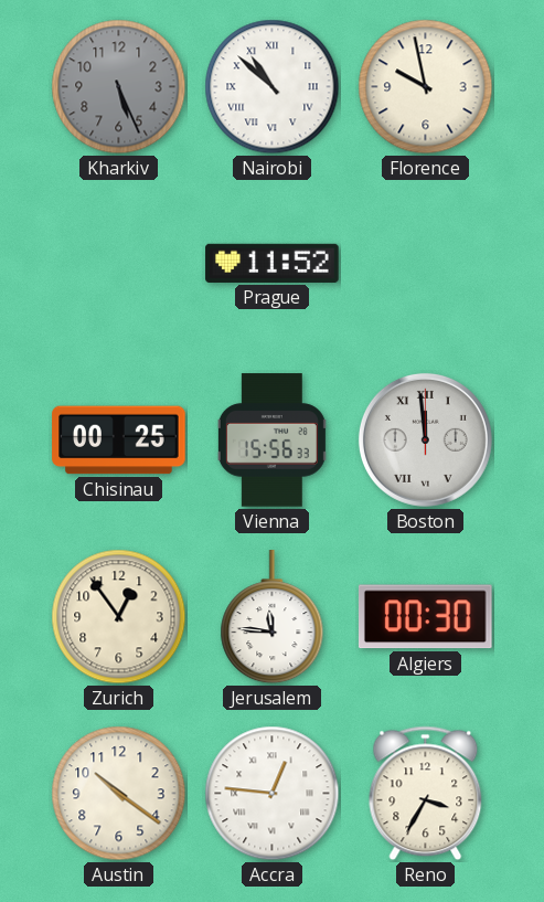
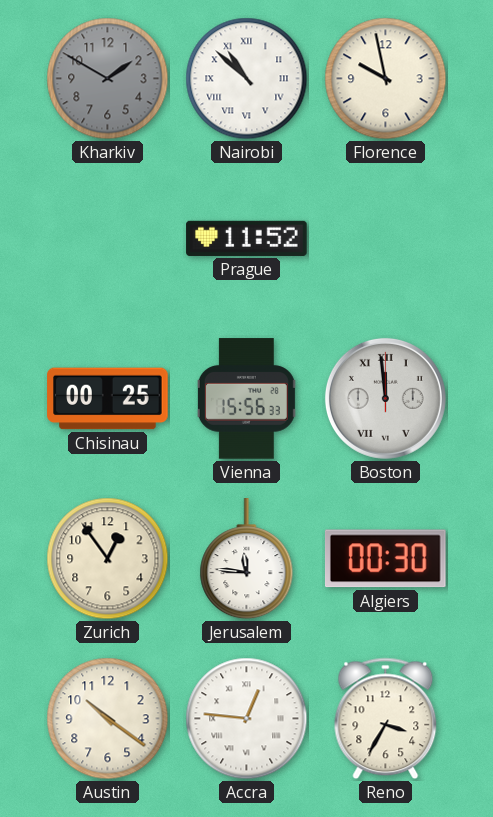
Kharkiv: 5:26 -> 1:50
